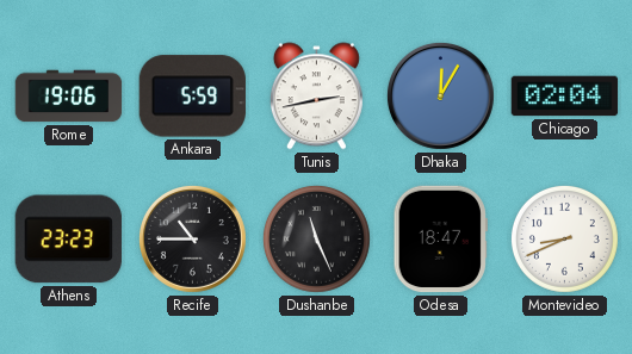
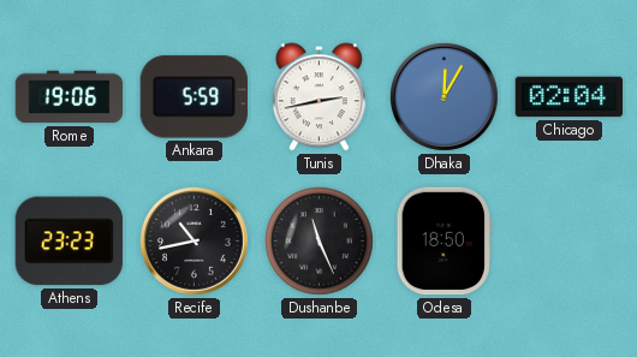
Recife: 10:45 -> 10:43
Odesa: 18:47 -> 18:50
Montevideo: 8:41 -> none
